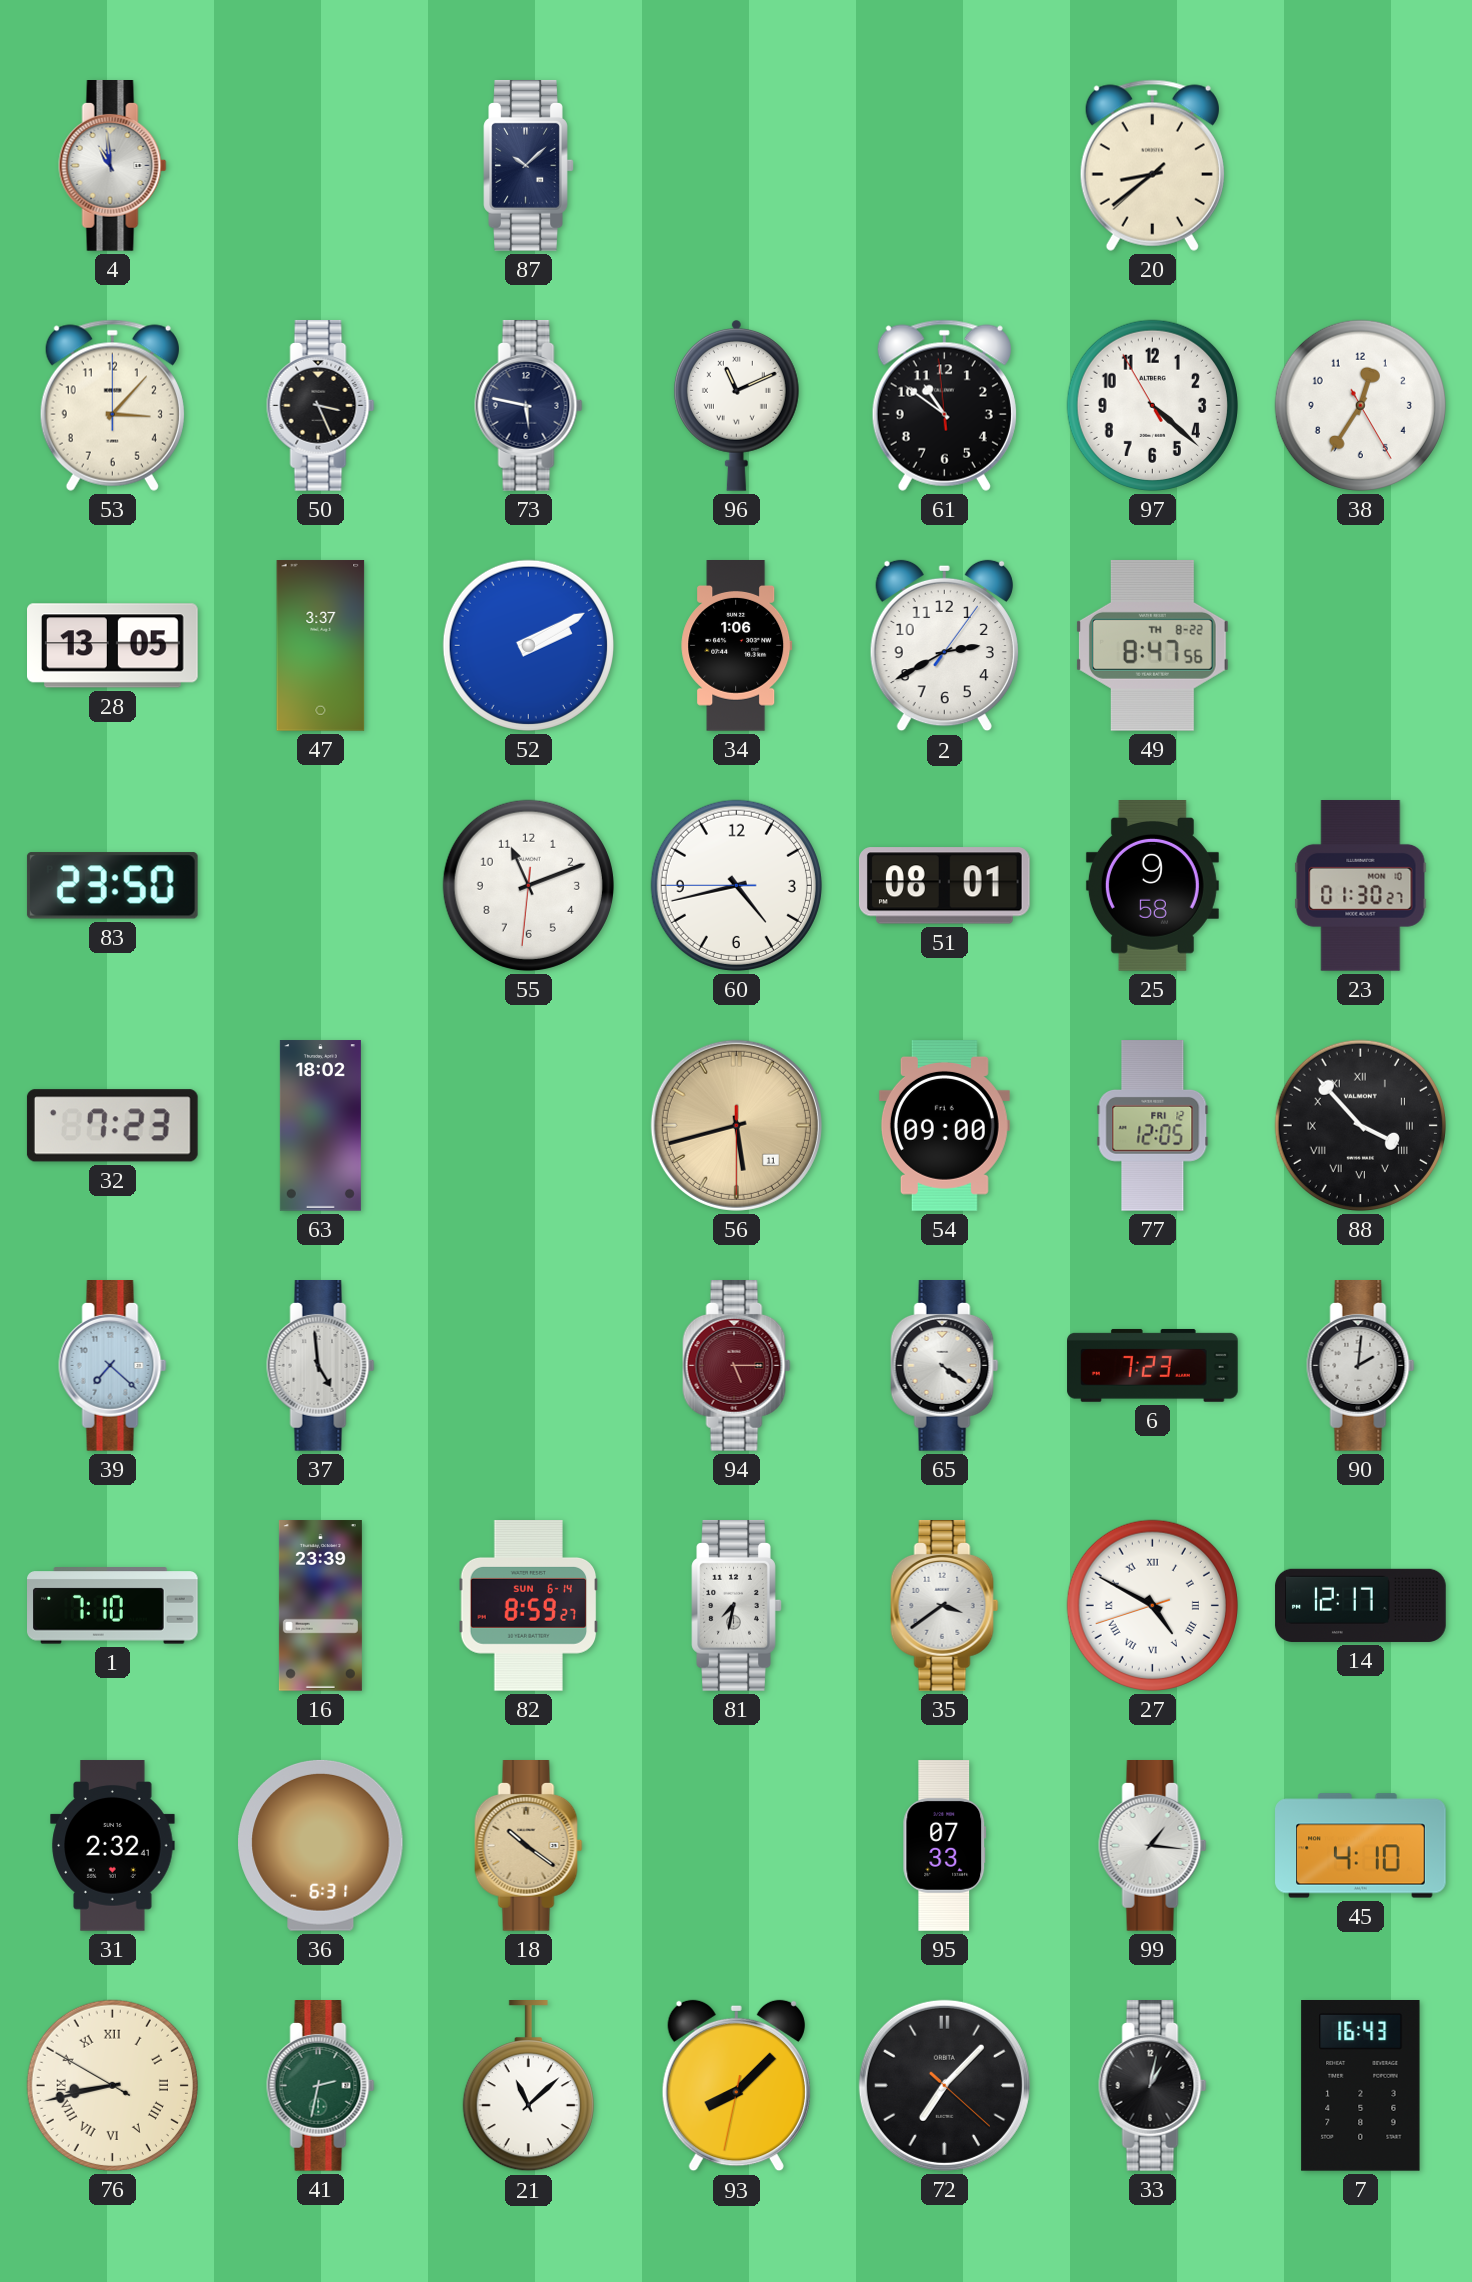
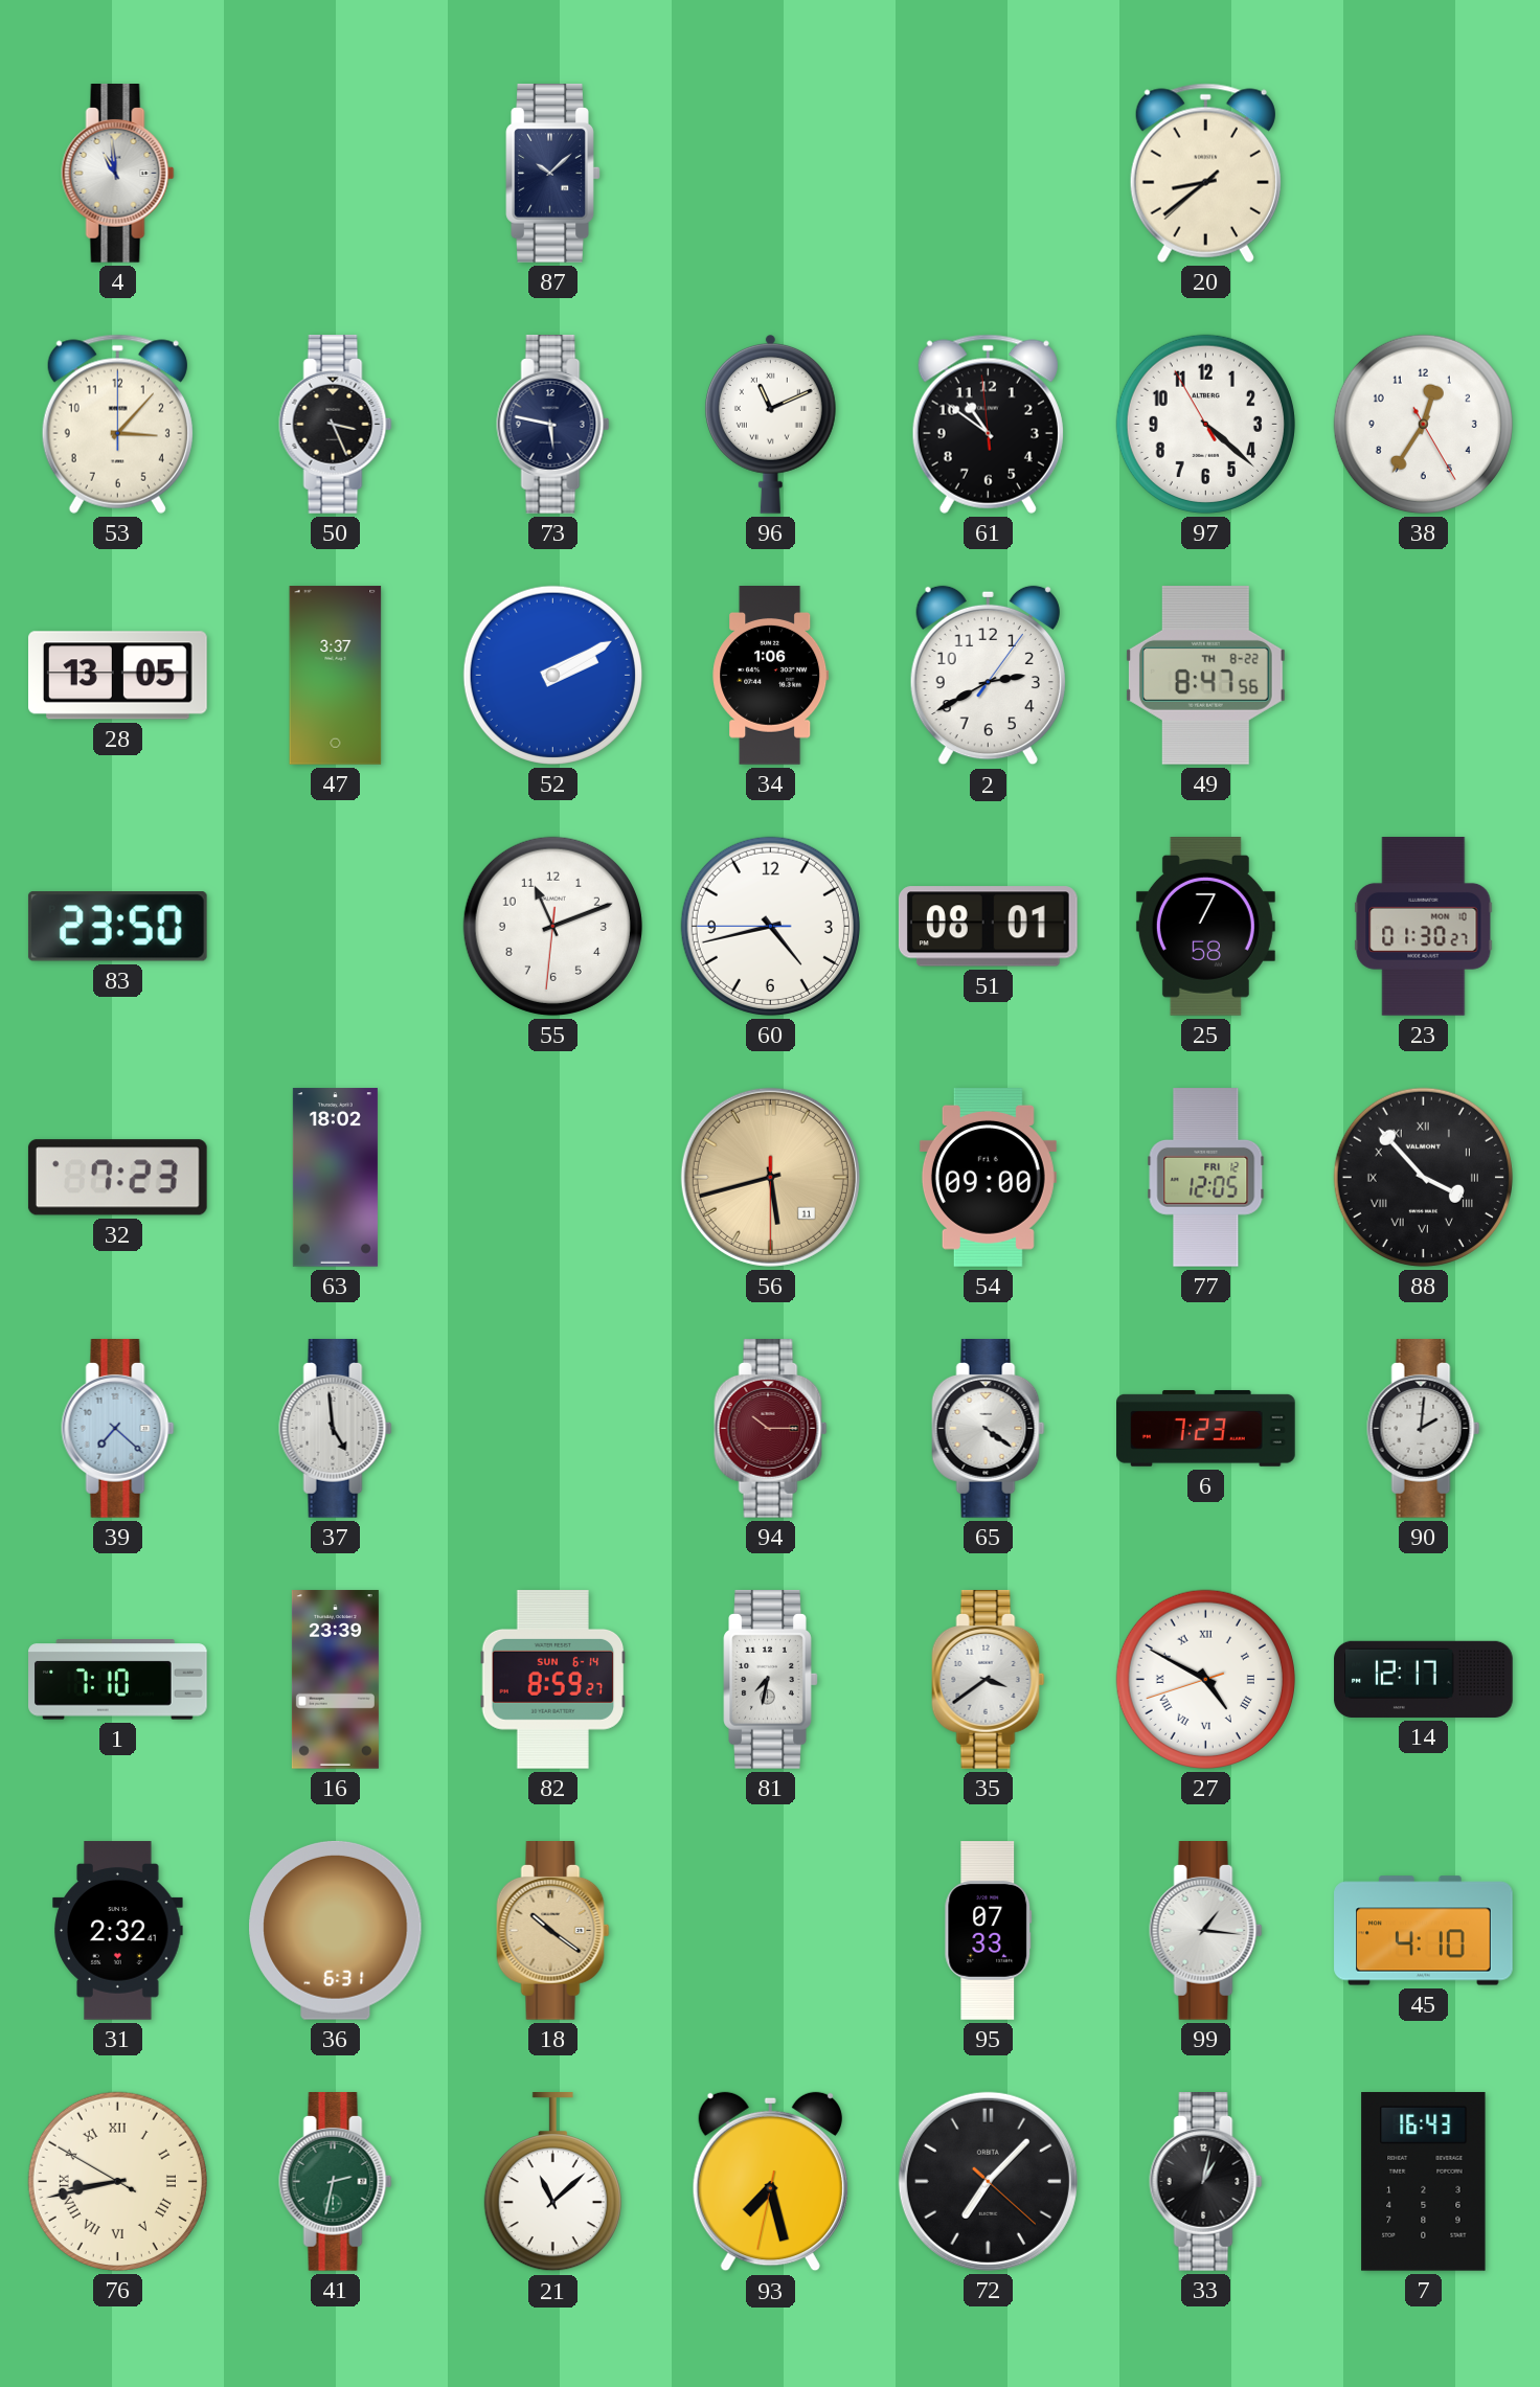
25: 9:58 -> 7:58
94: 5:15 -> 10:15
93: 8:07 -> 7:27
